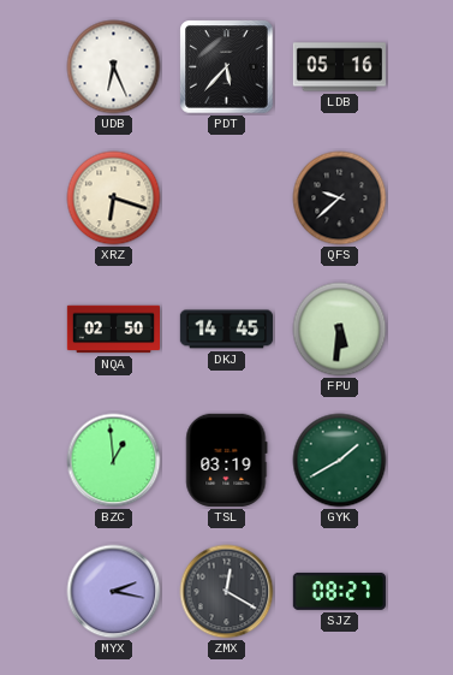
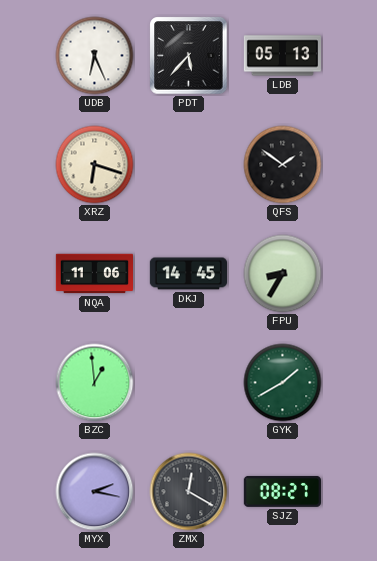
LDB: 05:16 -> 05:13
QFS: 9:38 -> 1:51
NQA: 02:50 -> 11:06
FPU: 5:31 -> 8:35
TSL: 03:19 -> none
